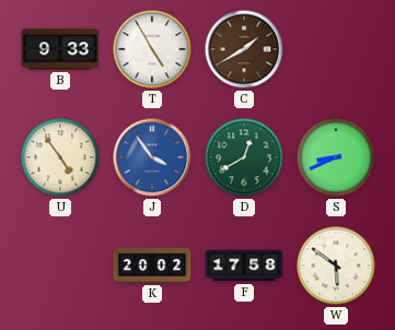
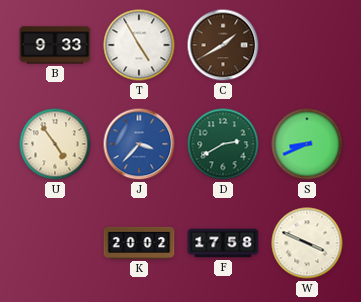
J: 3:54 -> 3:37
D: 12:40 -> 2:40
W: 5:51 -> 3:49
